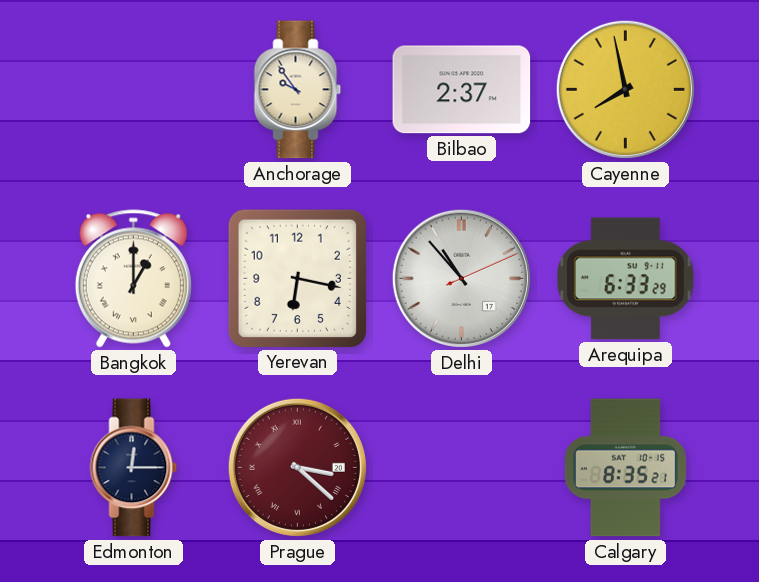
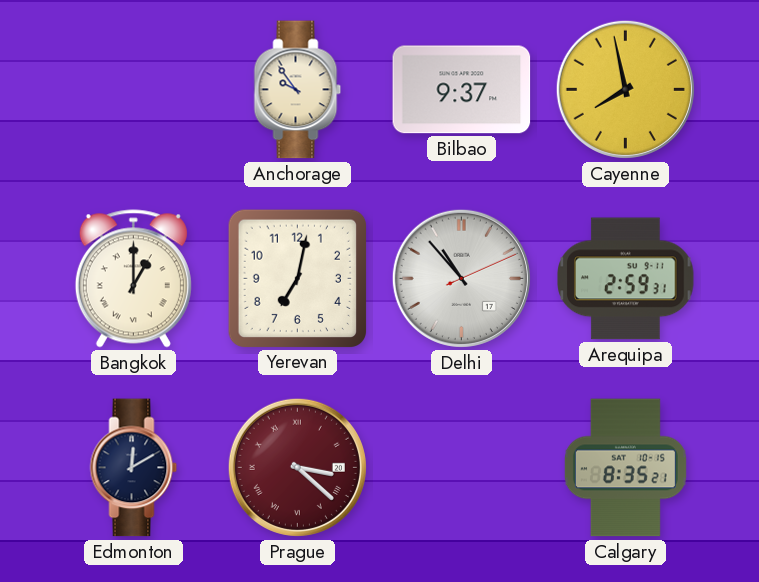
Bilbao: 2:37 -> 9:37
Yerevan: 6:17 -> 7:02
Arequipa: 6:33 -> 2:59
Edmonton: 12:15 -> 12:10
